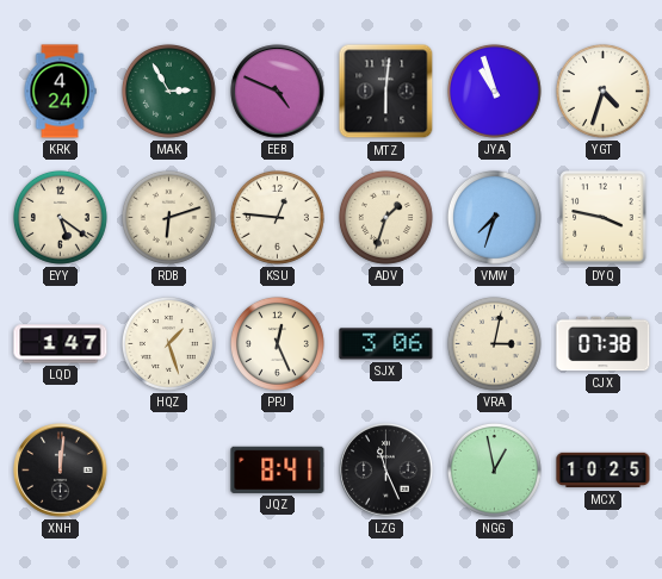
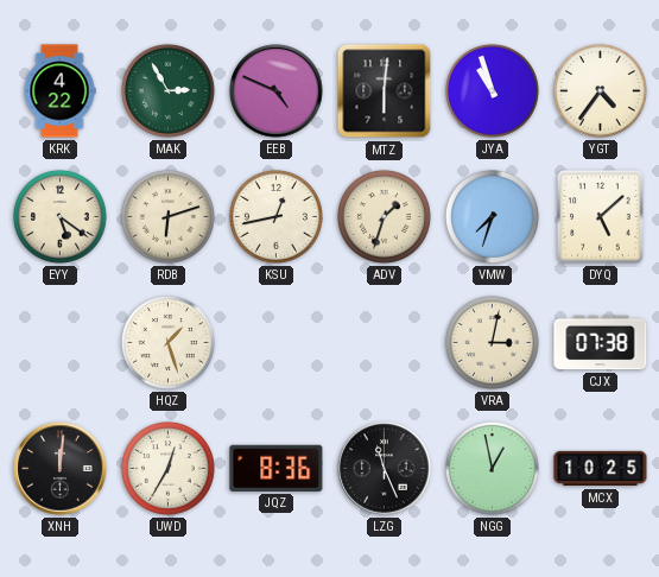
KRK: 4:24 -> 4:22
YGT: 4:33 -> 4:36
KSU: 12:46 -> 12:43
DYQ: 3:47 -> 5:08
LQD: 1:47 -> none
PPJ: 12:26 -> none
SJX: 3:06 -> none
UWD: none -> 12:35
JQZ: 8:41 -> 8:36
